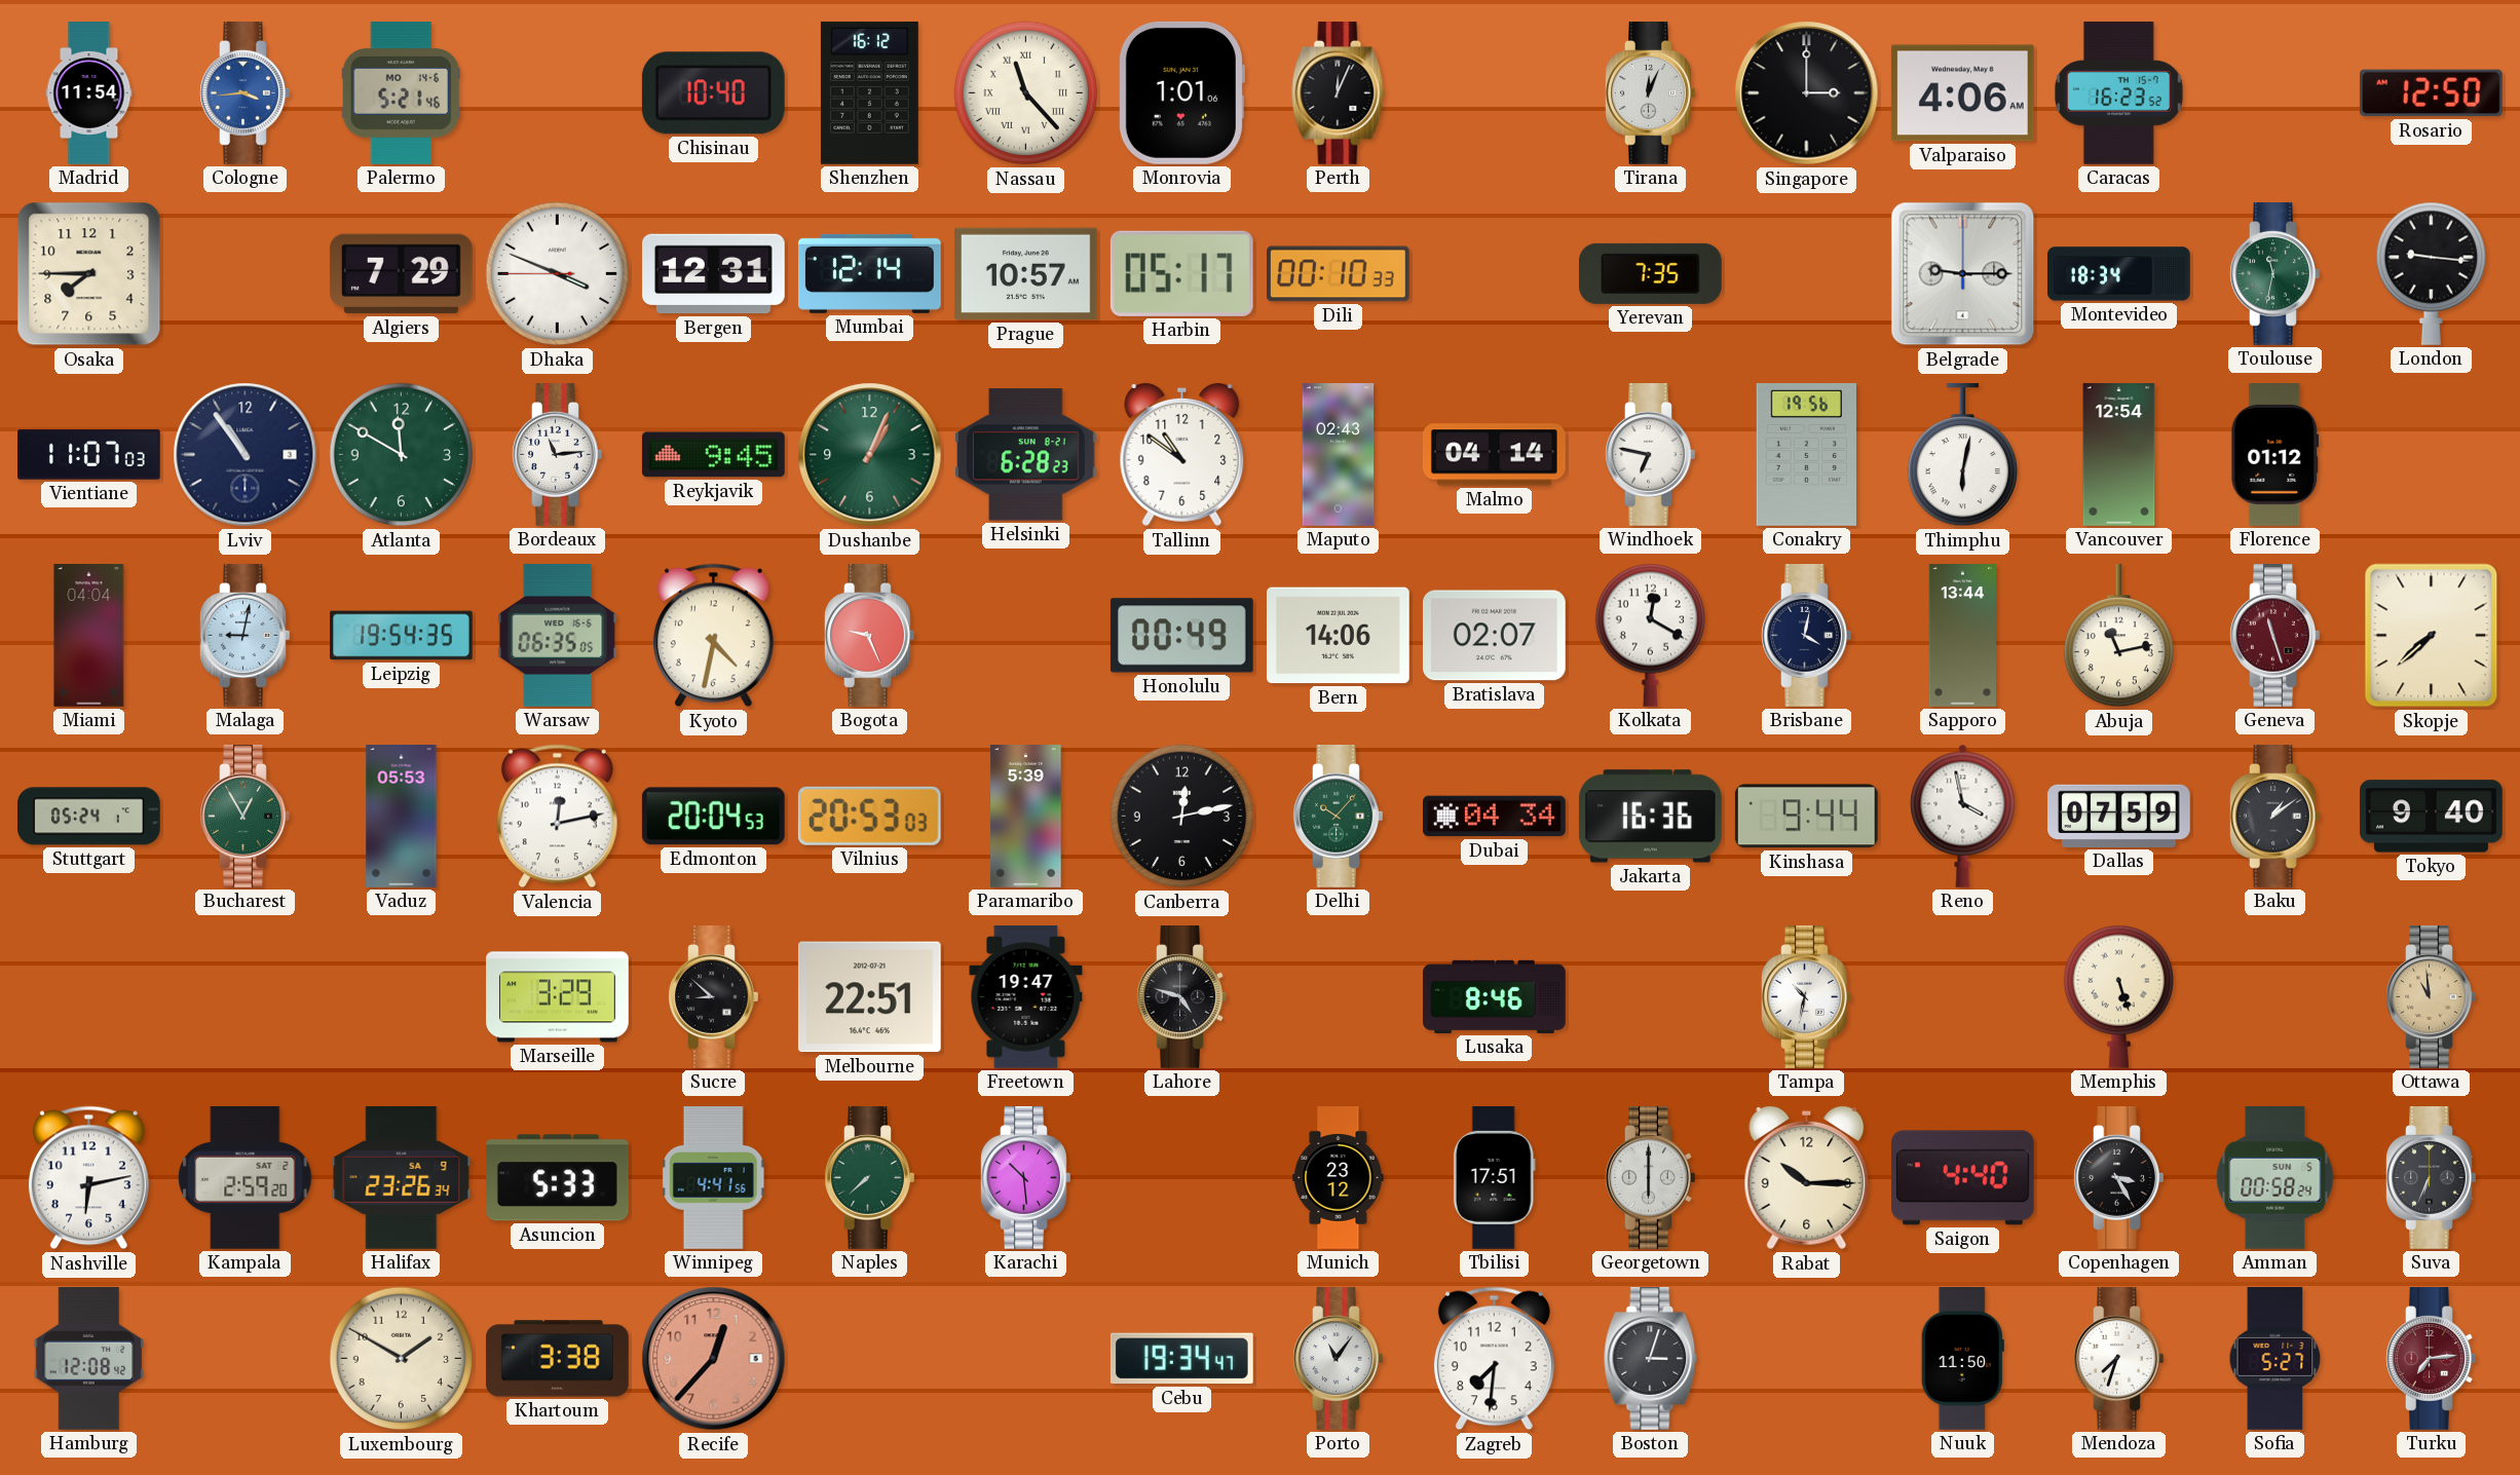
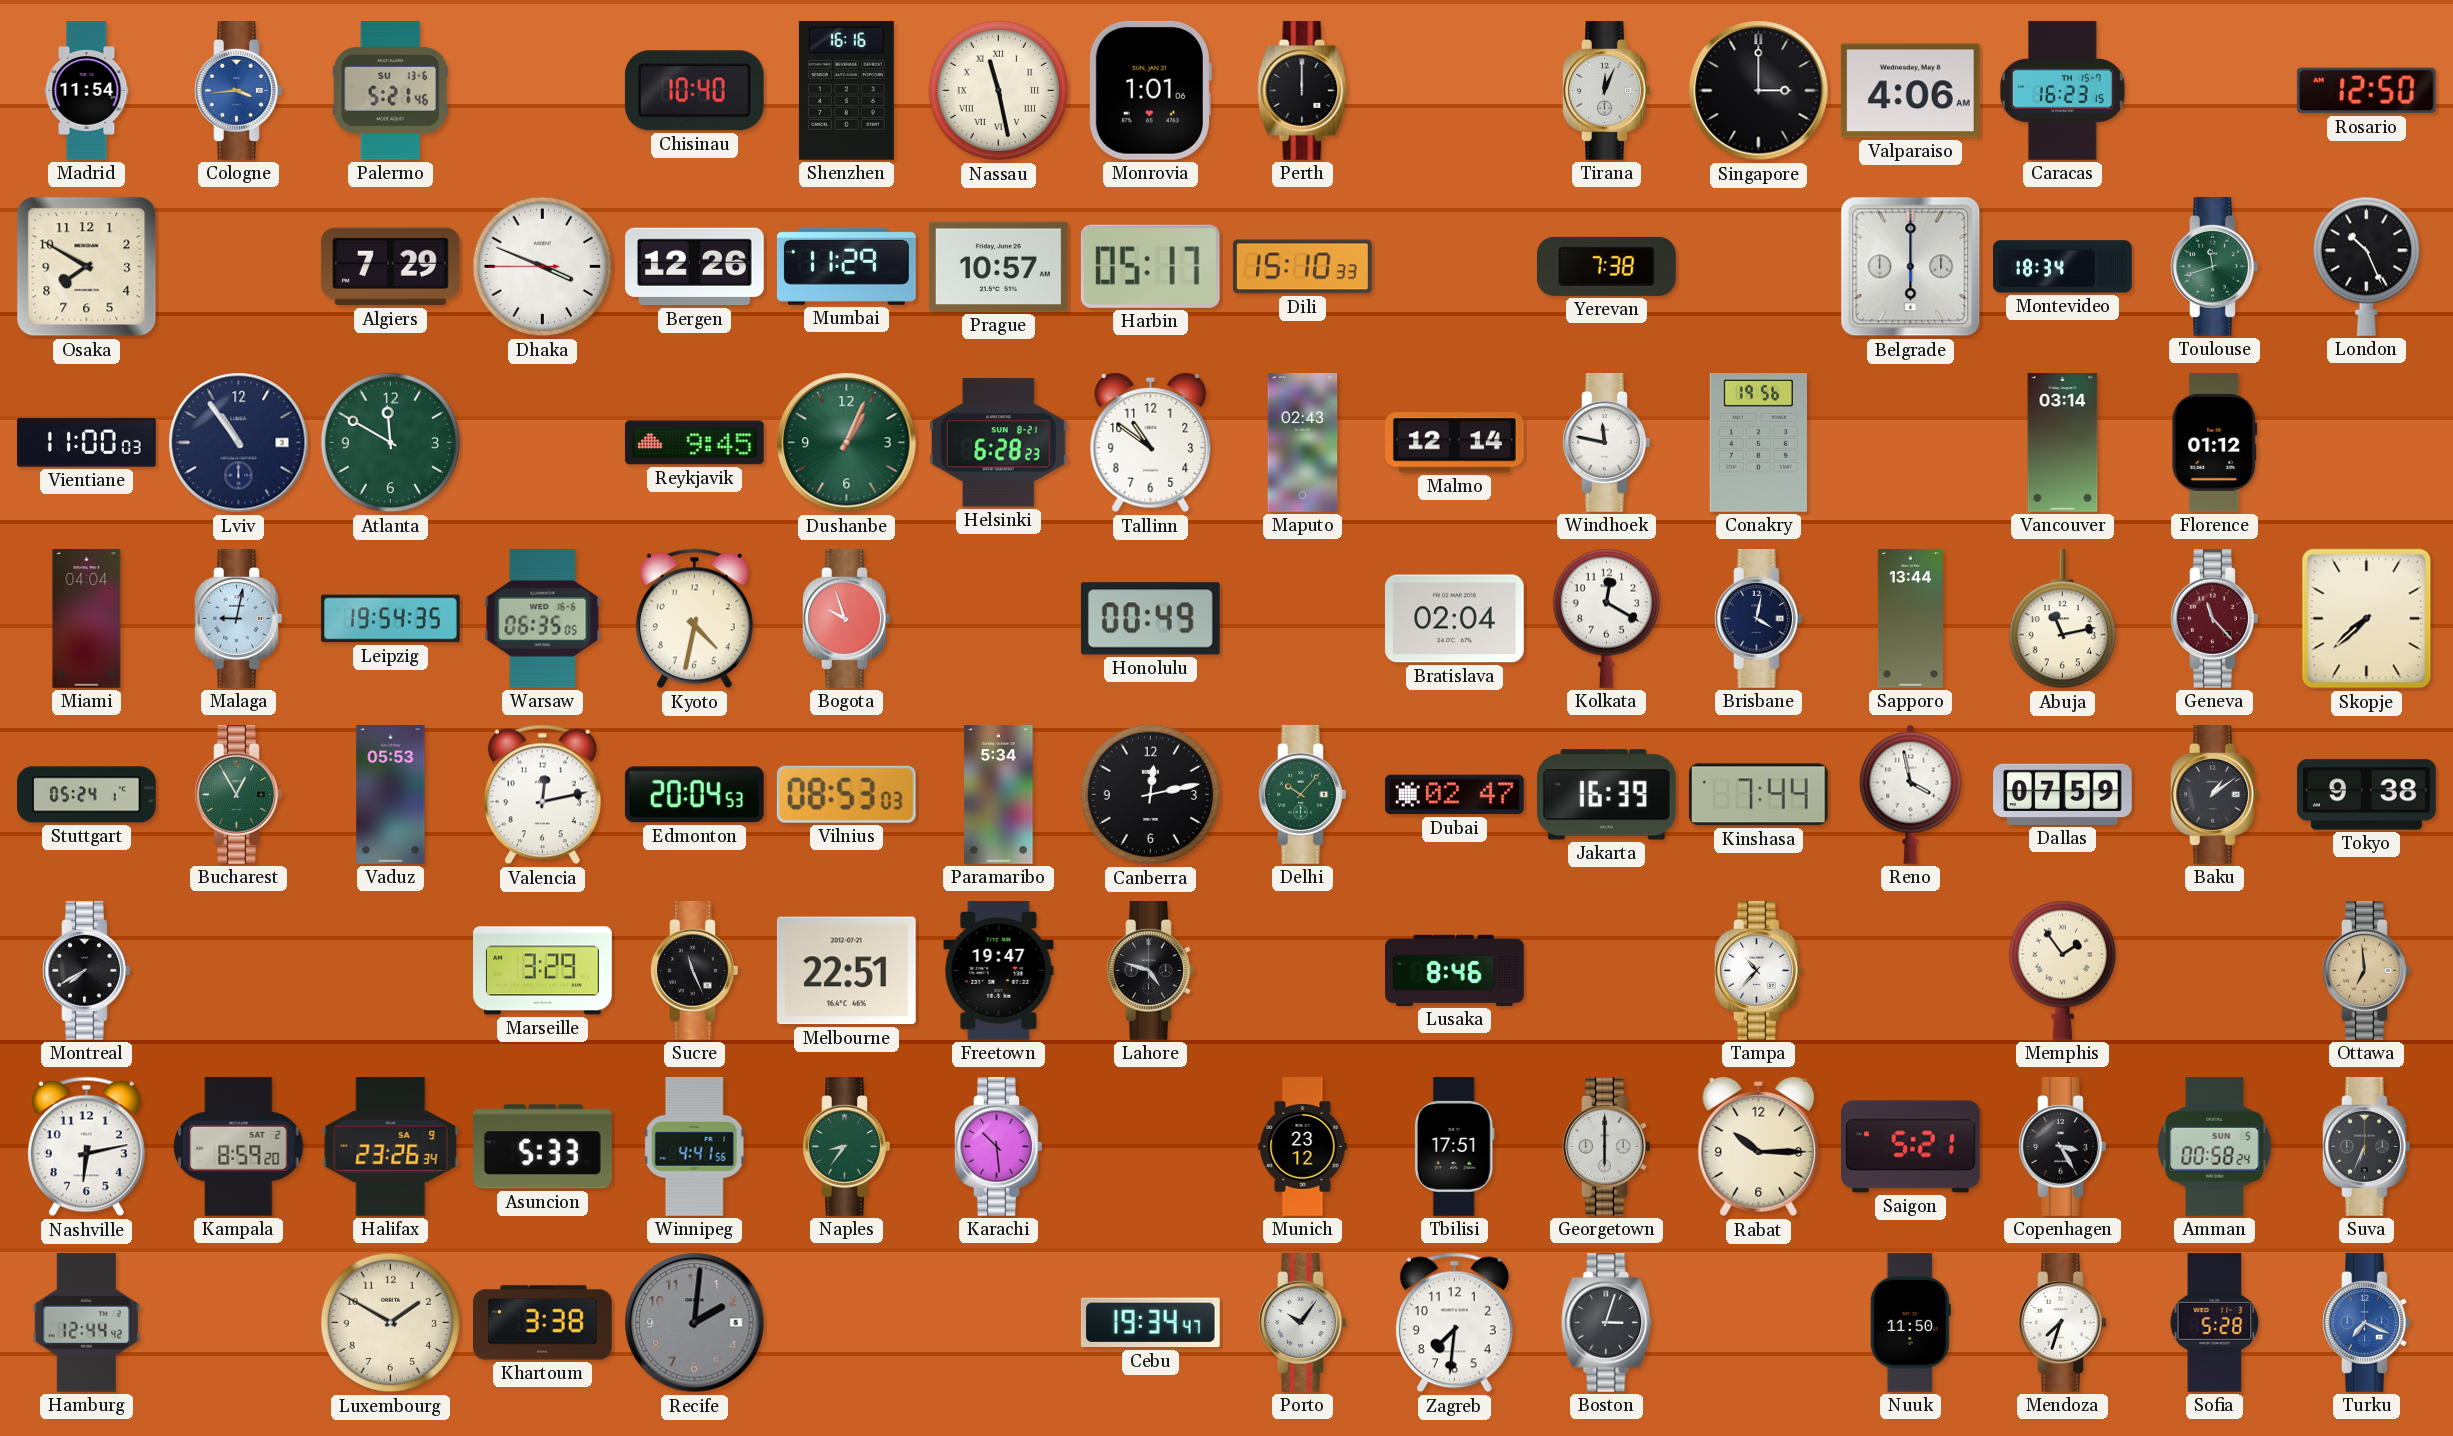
Palermo date: MO 14-6 -> SU 13-6
Shenzhen: 16:12 -> 16:16
Nassau: 11:23 -> 11:28
Perth: 12:04 -> 12:00
Caracas: 16:23:52 -> 16:23:15
Osaka: 7:45 -> 7:50
Bergen: 12:31 -> 12:26
Mumbai: 12:14 -> 11:29
Dili: 00:10 -> 15:10
Yerevan: 7:35 -> 7:38
Belgrade: 9:15 -> 6:00
Toulouse: 11:32 -> 11:42
London: 9:16 -> 10:26
Vientiane: 11:07 -> 11:00
Bordeaux: 11:14 -> none
Malmo: 04:14 -> 12:14
Windhoek: 6:47 -> 11:47
Thimphu: 6:02 -> none
Vancouver: 12:54 -> 03:14
Bogota: 9:26 -> 9:57
Bern: 14:06 -> none
Bratislava: 02:07 -> 02:04
Geneva: 11:27 -> 11:23
Vilnius: 20:53 -> 08:53
Paramaribo: 5:39 -> 5:34
Dubai: 04:34 -> 02:47
Jakarta: 16:36 -> 16:39
Kinshasa: 9:44 -> 7:44
Tokyo: 9:40 -> 9:38
Montreal: none -> 7:40
Sucre: 8:52 -> 11:26
Tampa: 10:32 -> 10:37
Memphis: 5:27 -> 1:54
Ottawa: 10:59 -> 6:59
Kampala: 2:59 -> 8:59
Naples: 7:38 -> 8:36
Saigon: 4:40 -> 5:21
Hamburg: 12:08 -> 12:44
Recife: 12:37 -> 2:01
Recife dial: salmon -> grey
Porto: 11:06 -> 10:06
Sofia: 5:27 -> 5:28
Turku: 7:14 -> 7:19
Turku dial: burgundy -> blue
